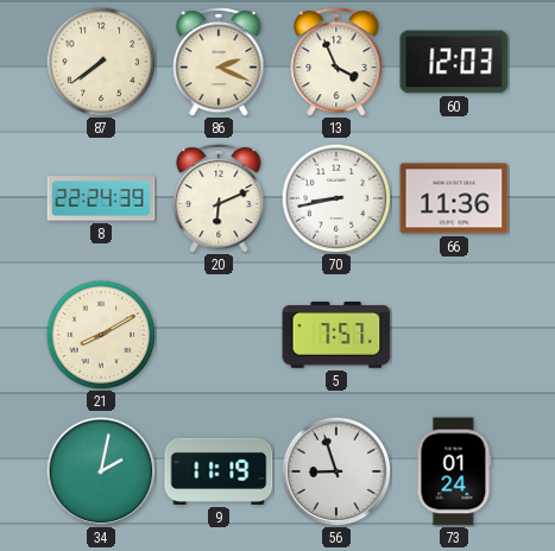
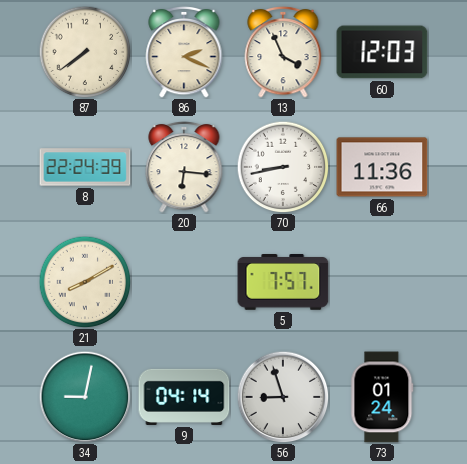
20: 6:11 -> 6:16
34: 2:02 -> 9:02
9: 11:19 -> 04:14
